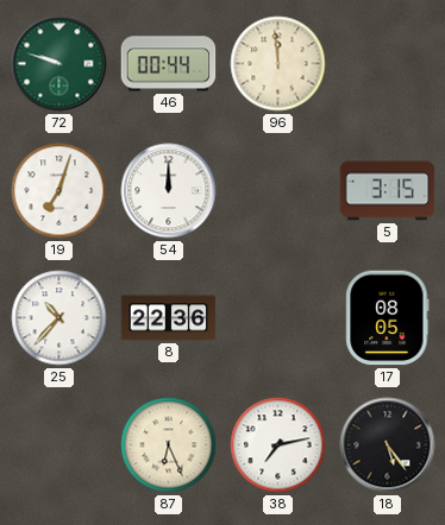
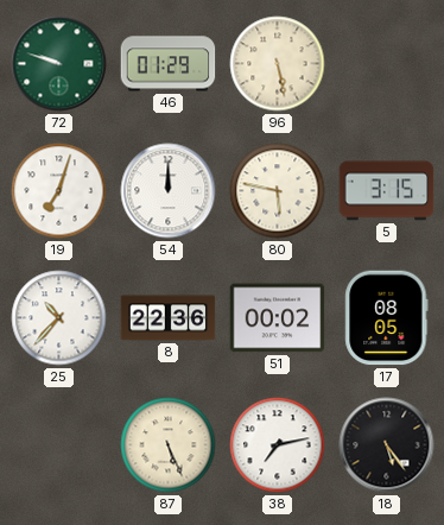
46: 00:44 -> 01:29
96: 11:59 -> 5:28
80: none -> 5:47
51: none -> 00:02
87: 6:26 -> 5:26
